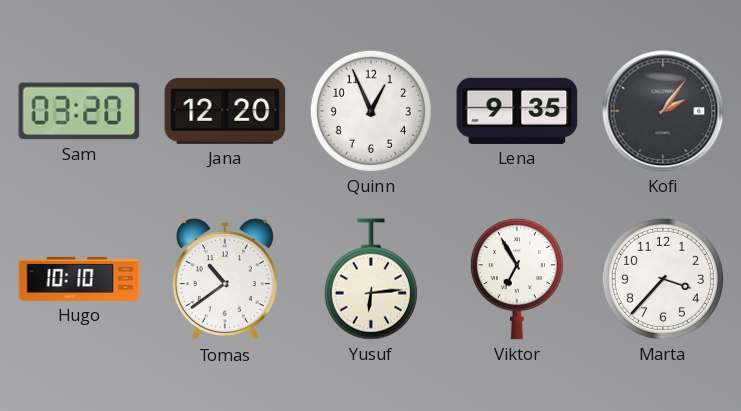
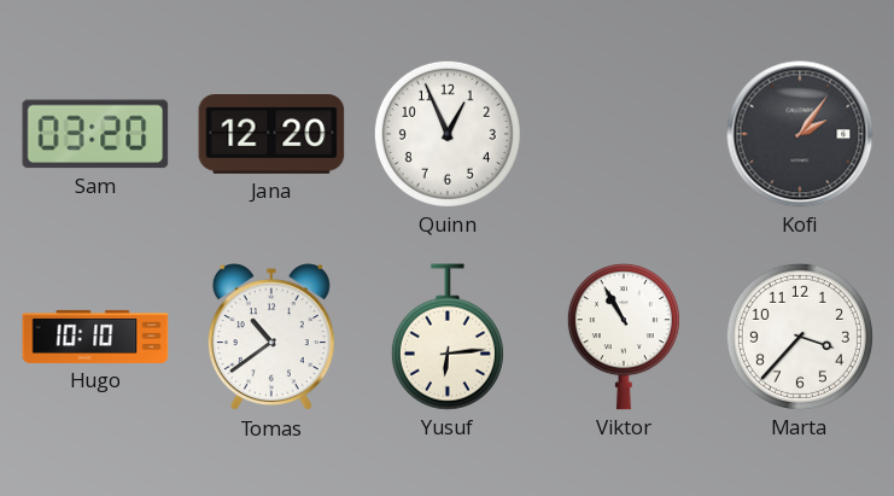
Lena: 9:35 -> none
Viktor: 6:55 -> 10:55
